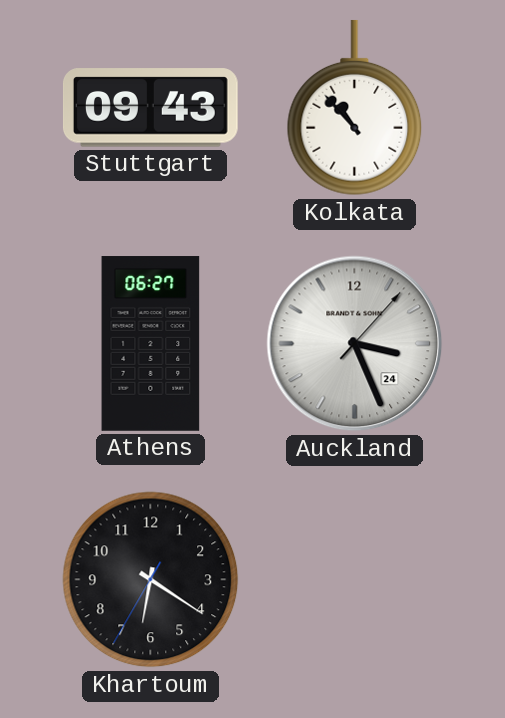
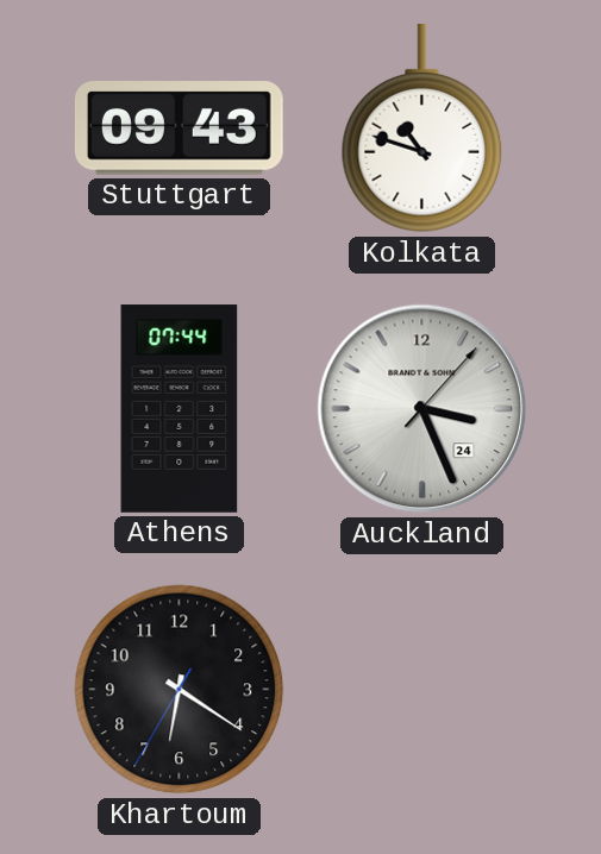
Kolkata: 10:53 -> 10:48
Athens: 06:27 -> 07:44
